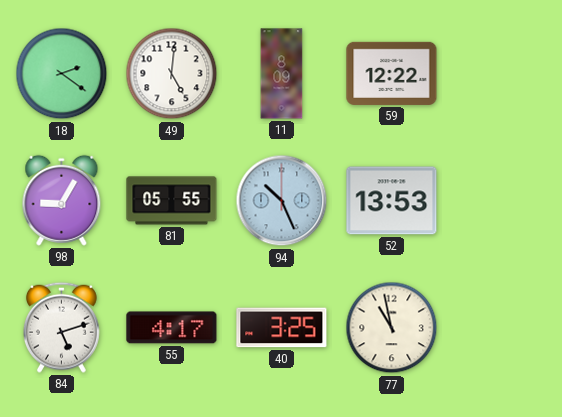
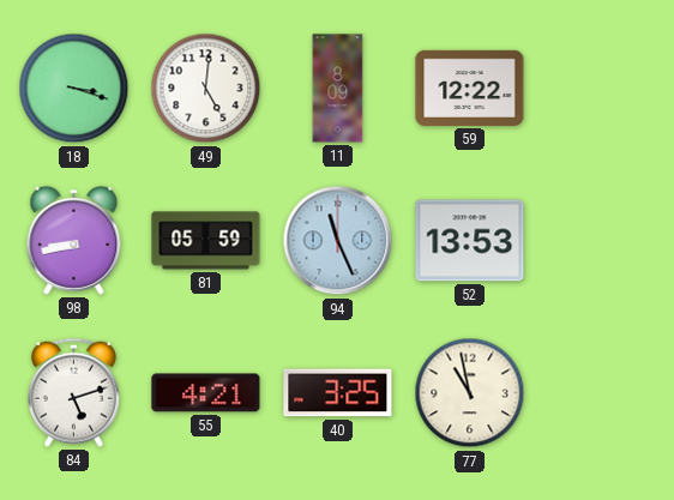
18: 2:21 -> 3:18
98: 9:05 -> 8:43
81: 05:55 -> 05:59
94: 10:26 -> 11:26
55: 4:17 -> 4:21
